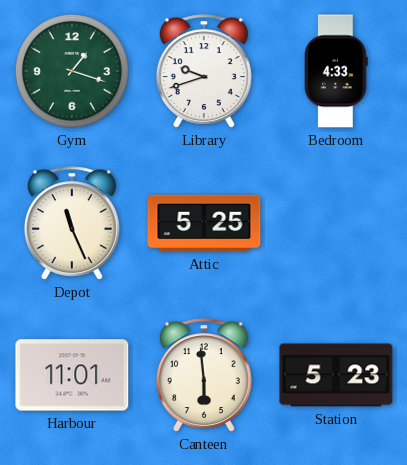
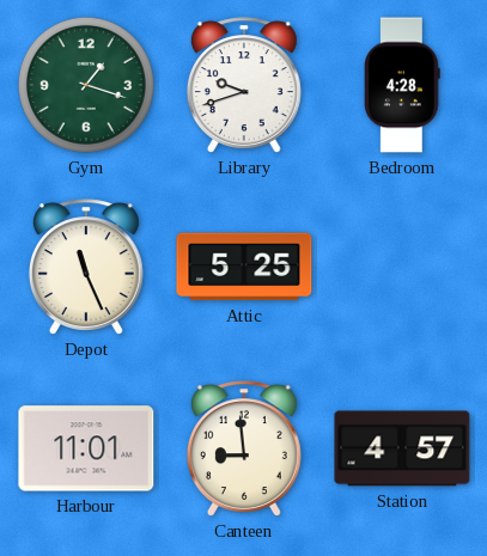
Bedroom: 4:33 -> 4:28
Canteen: 5:59 -> 8:59
Station: 5:23 -> 4:57
